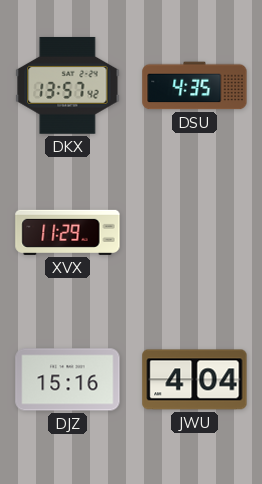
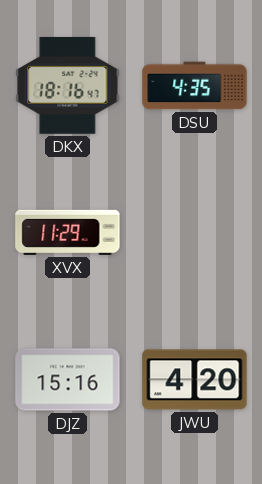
DKX: 13:57 -> 18:16
JWU: 4:04 -> 4:20
